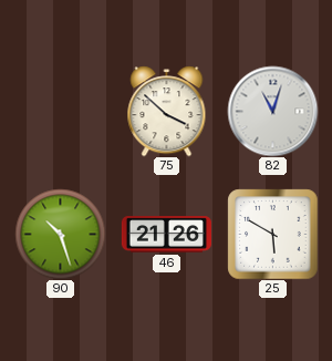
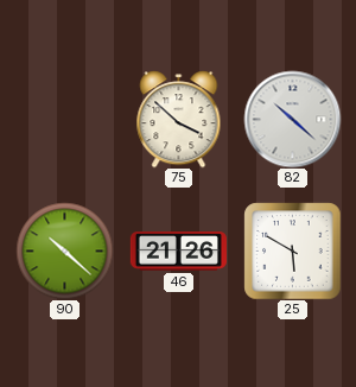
82: 11:03 -> 10:22
90: 10:27 -> 10:22
